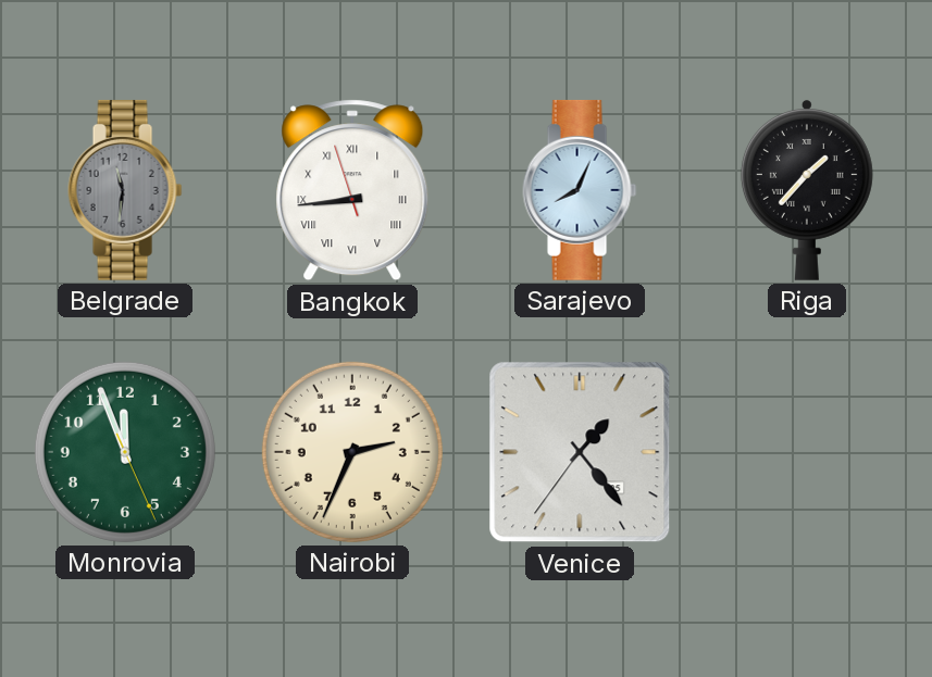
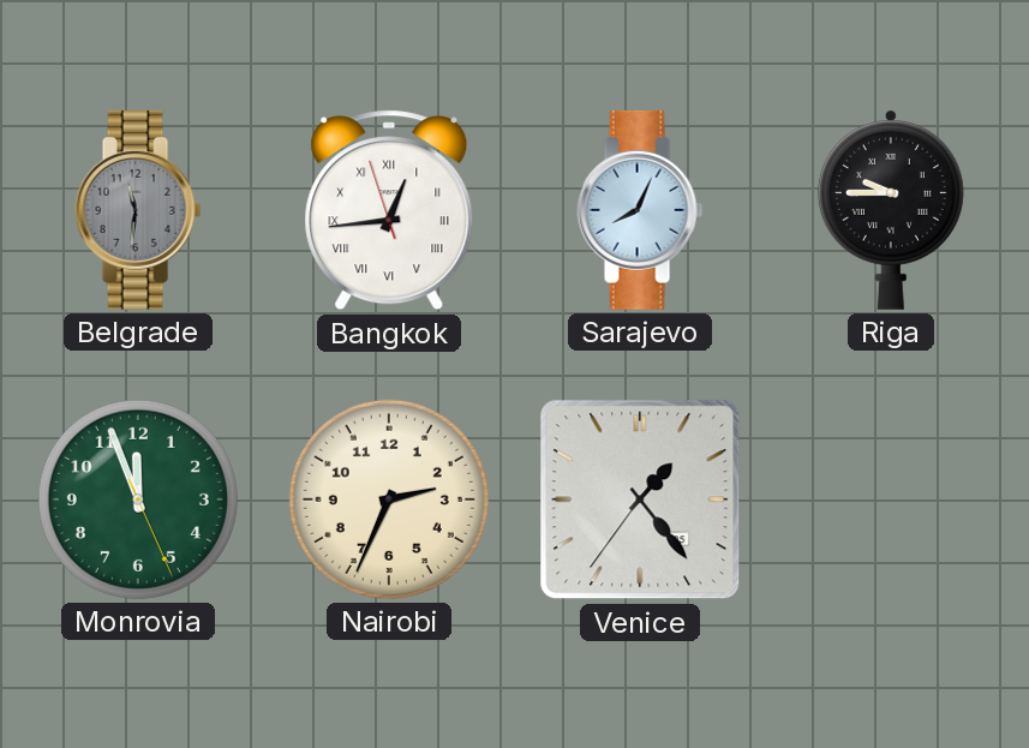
Bangkok: 8:43 -> 12:43
Riga: 1:37 -> 9:45
